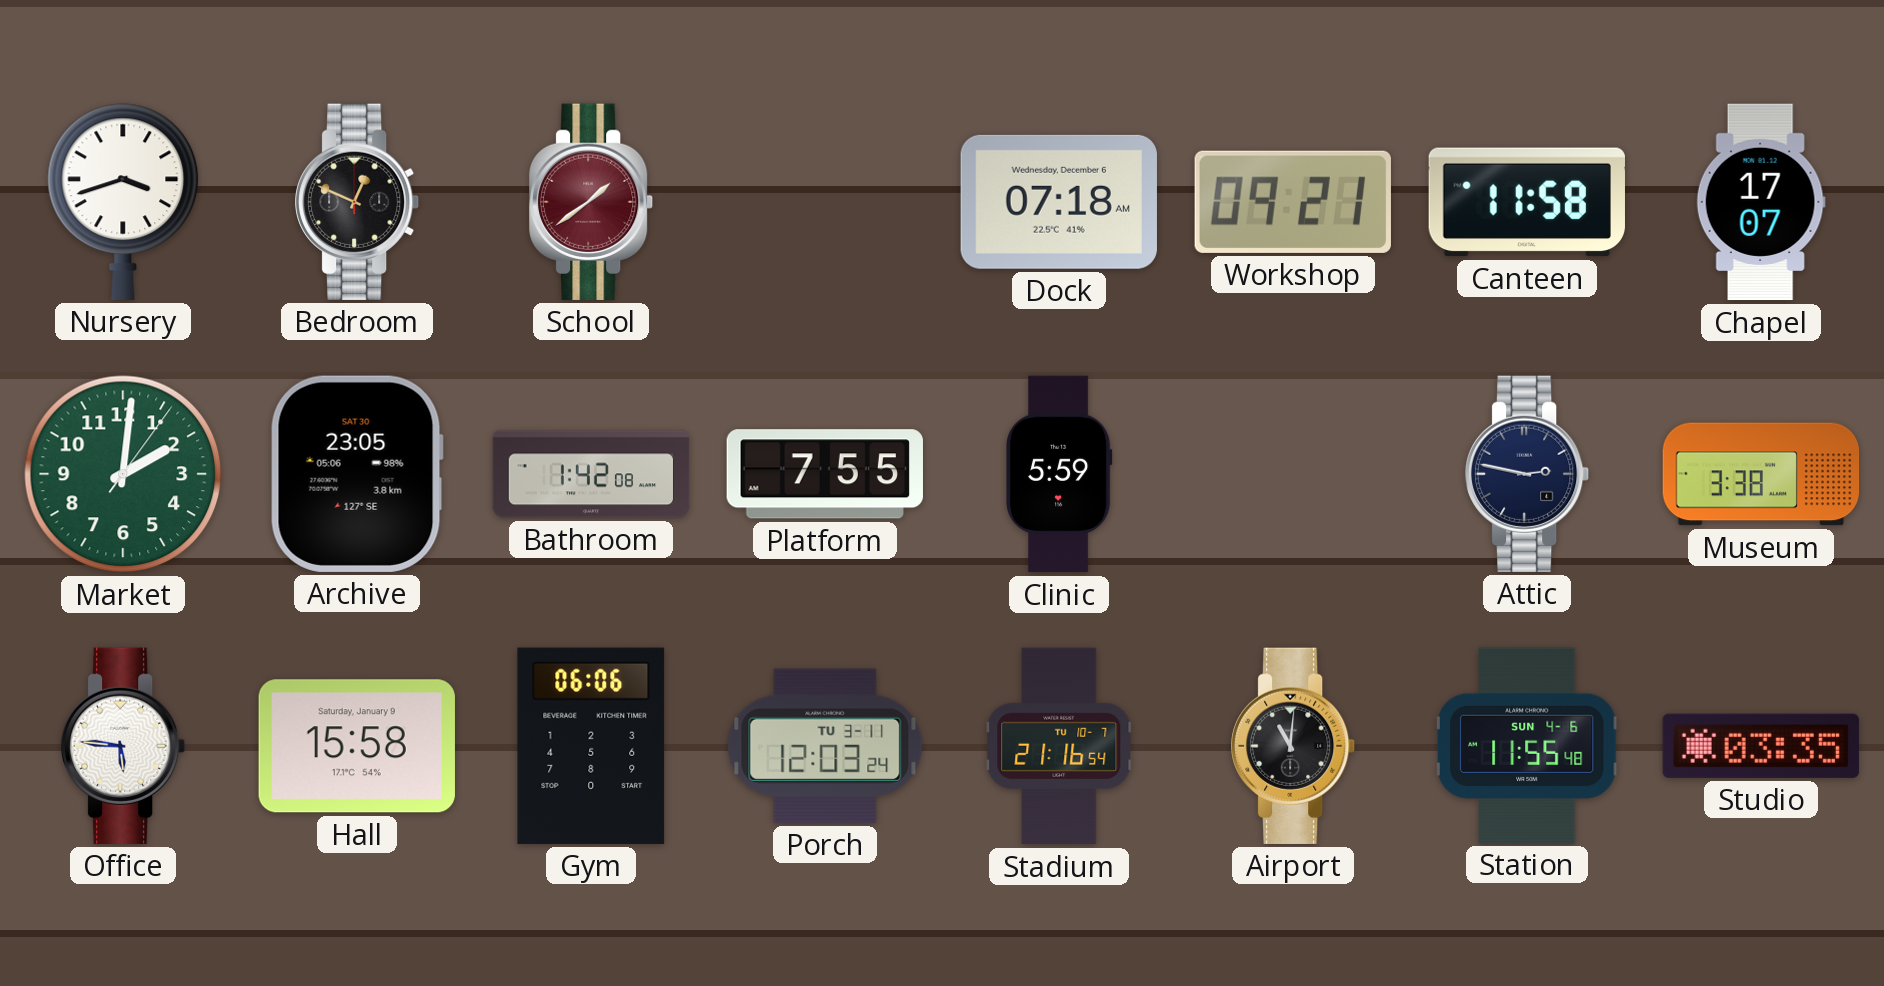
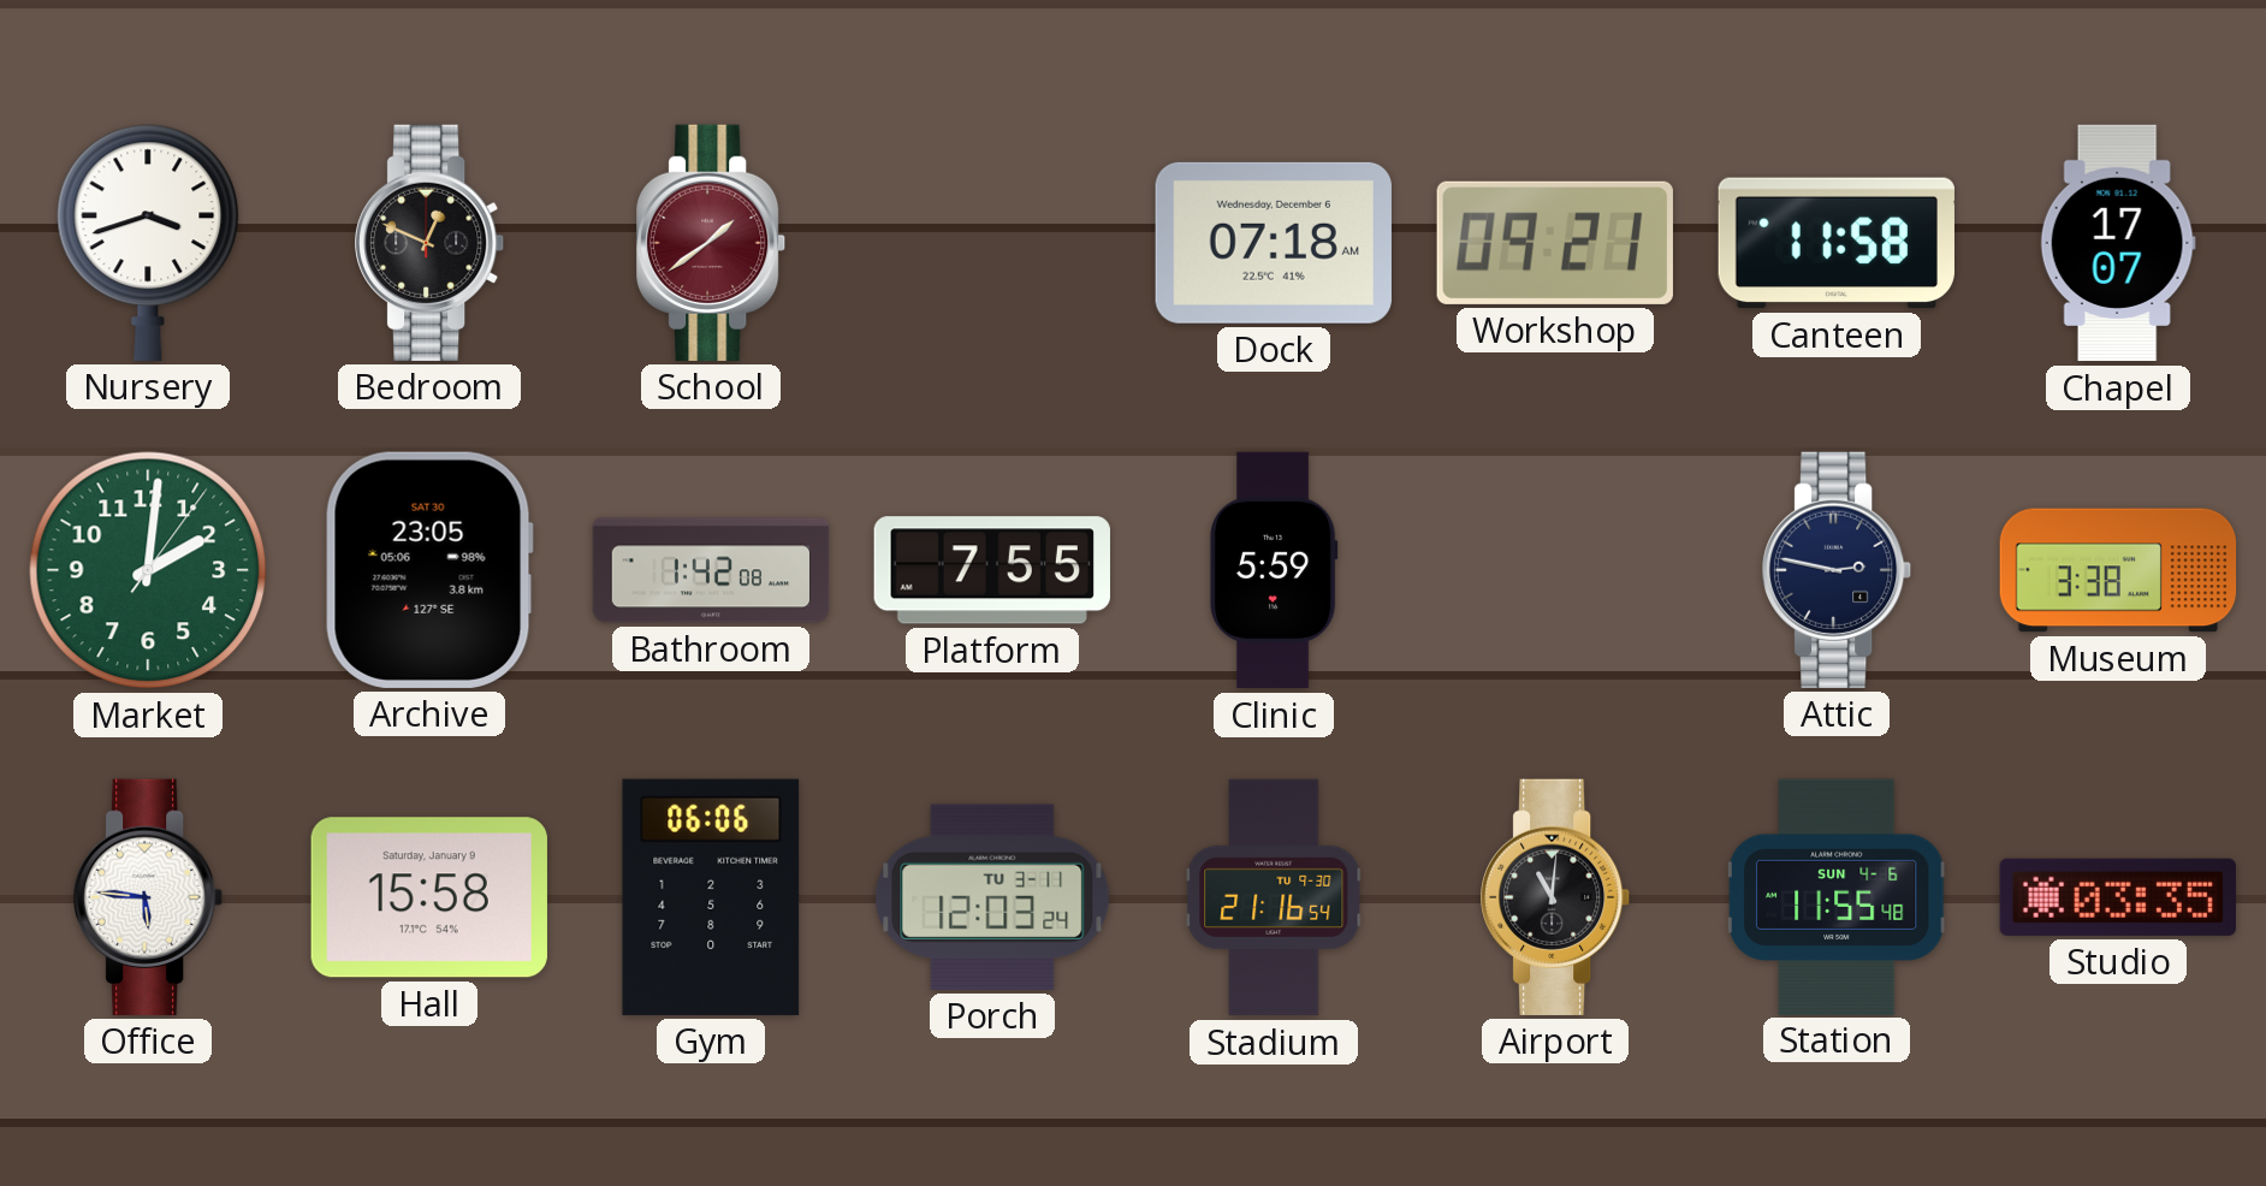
Stadium date: TU 10-7 -> TU 9-30
